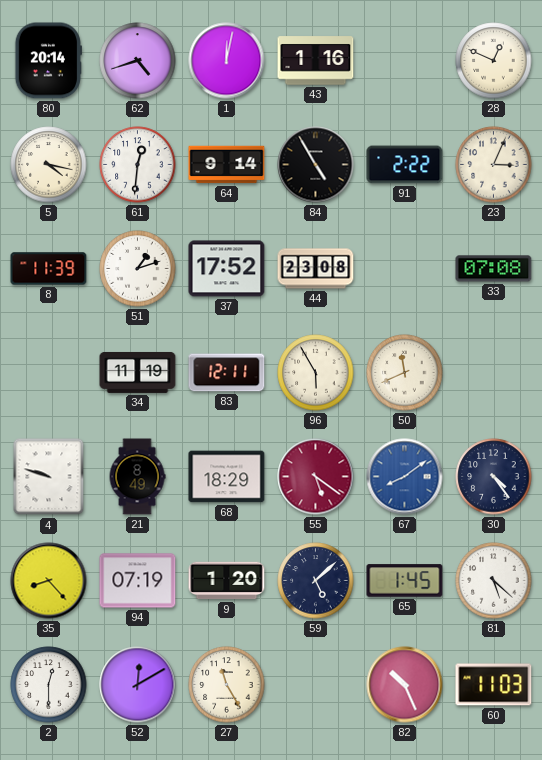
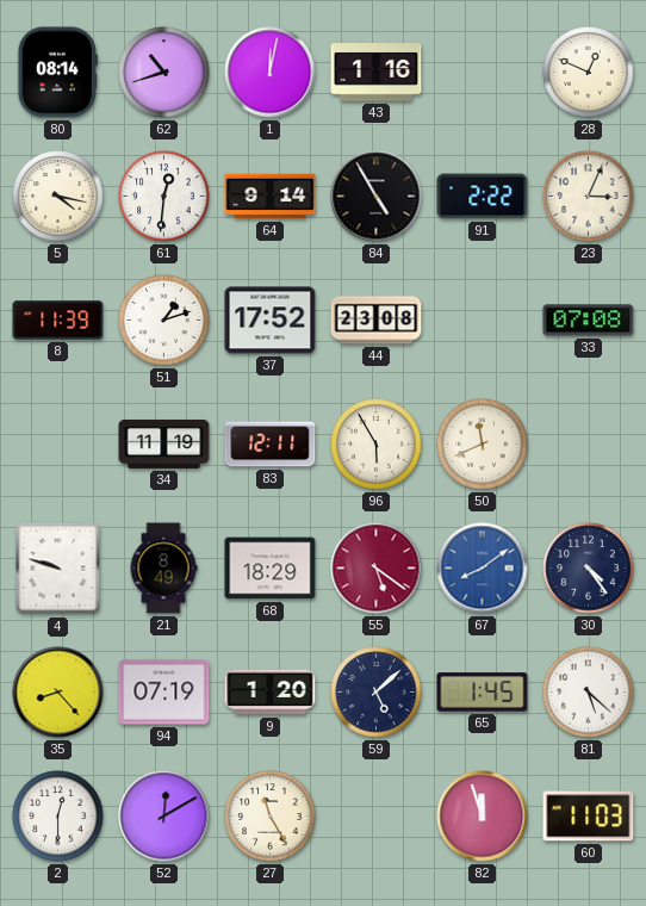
80: 20:14 -> 08:14
62: 4:42 -> 10:42
82: 10:26 -> 11:57
